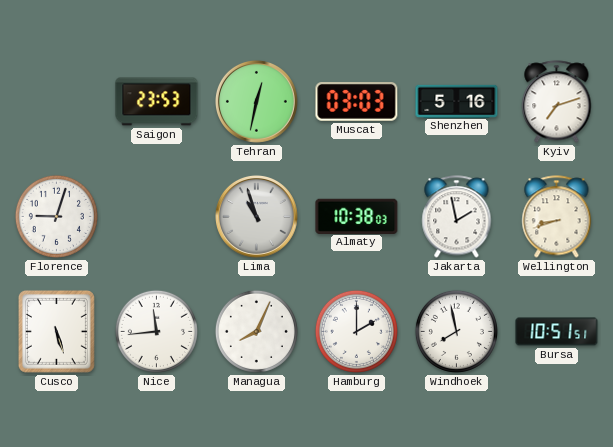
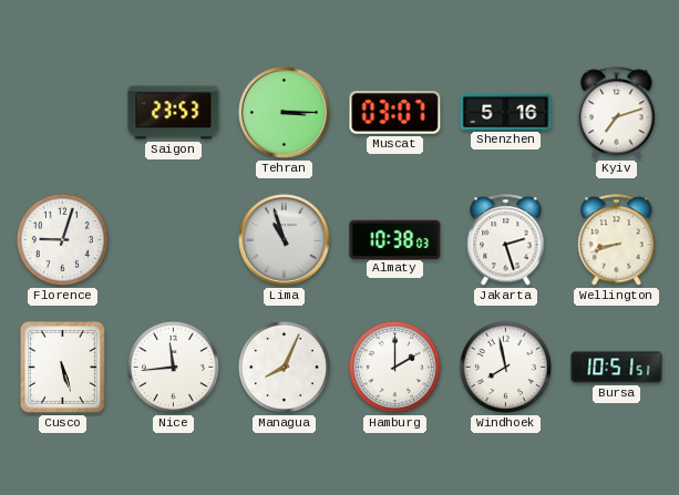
Tehran: 12:32 -> 3:15
Muscat: 03:03 -> 03:07
Jakarta: 1:58 -> 2:27
